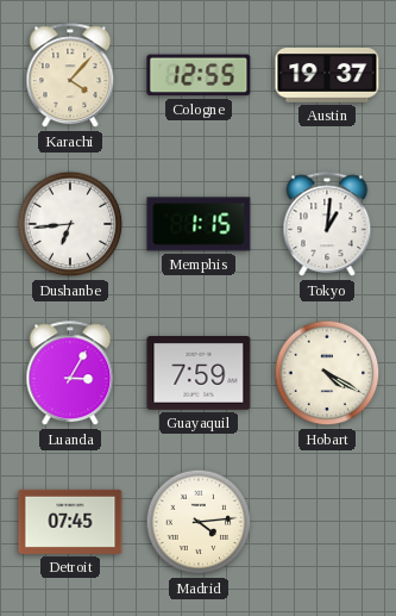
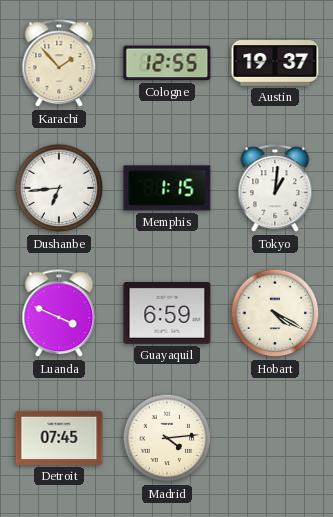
Karachi: 4:07 -> 1:53
Luanda: 3:05 -> 3:49
Guayaquil: 7:59 -> 6:59
